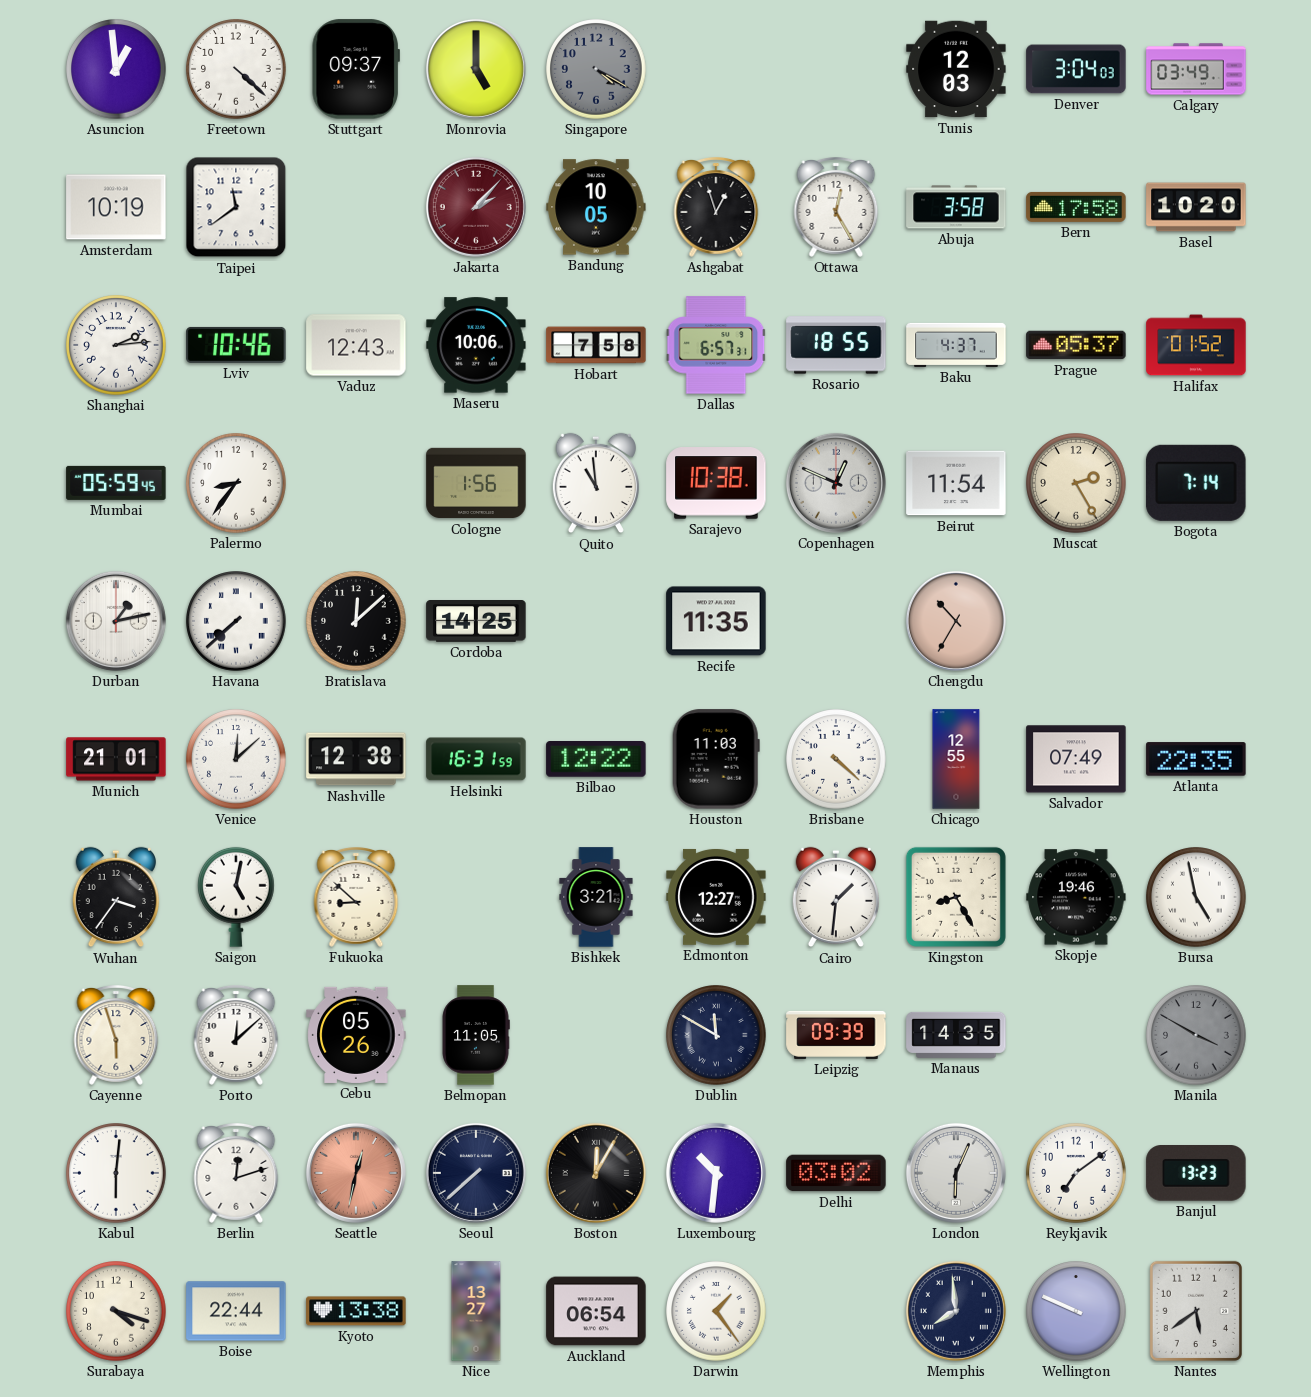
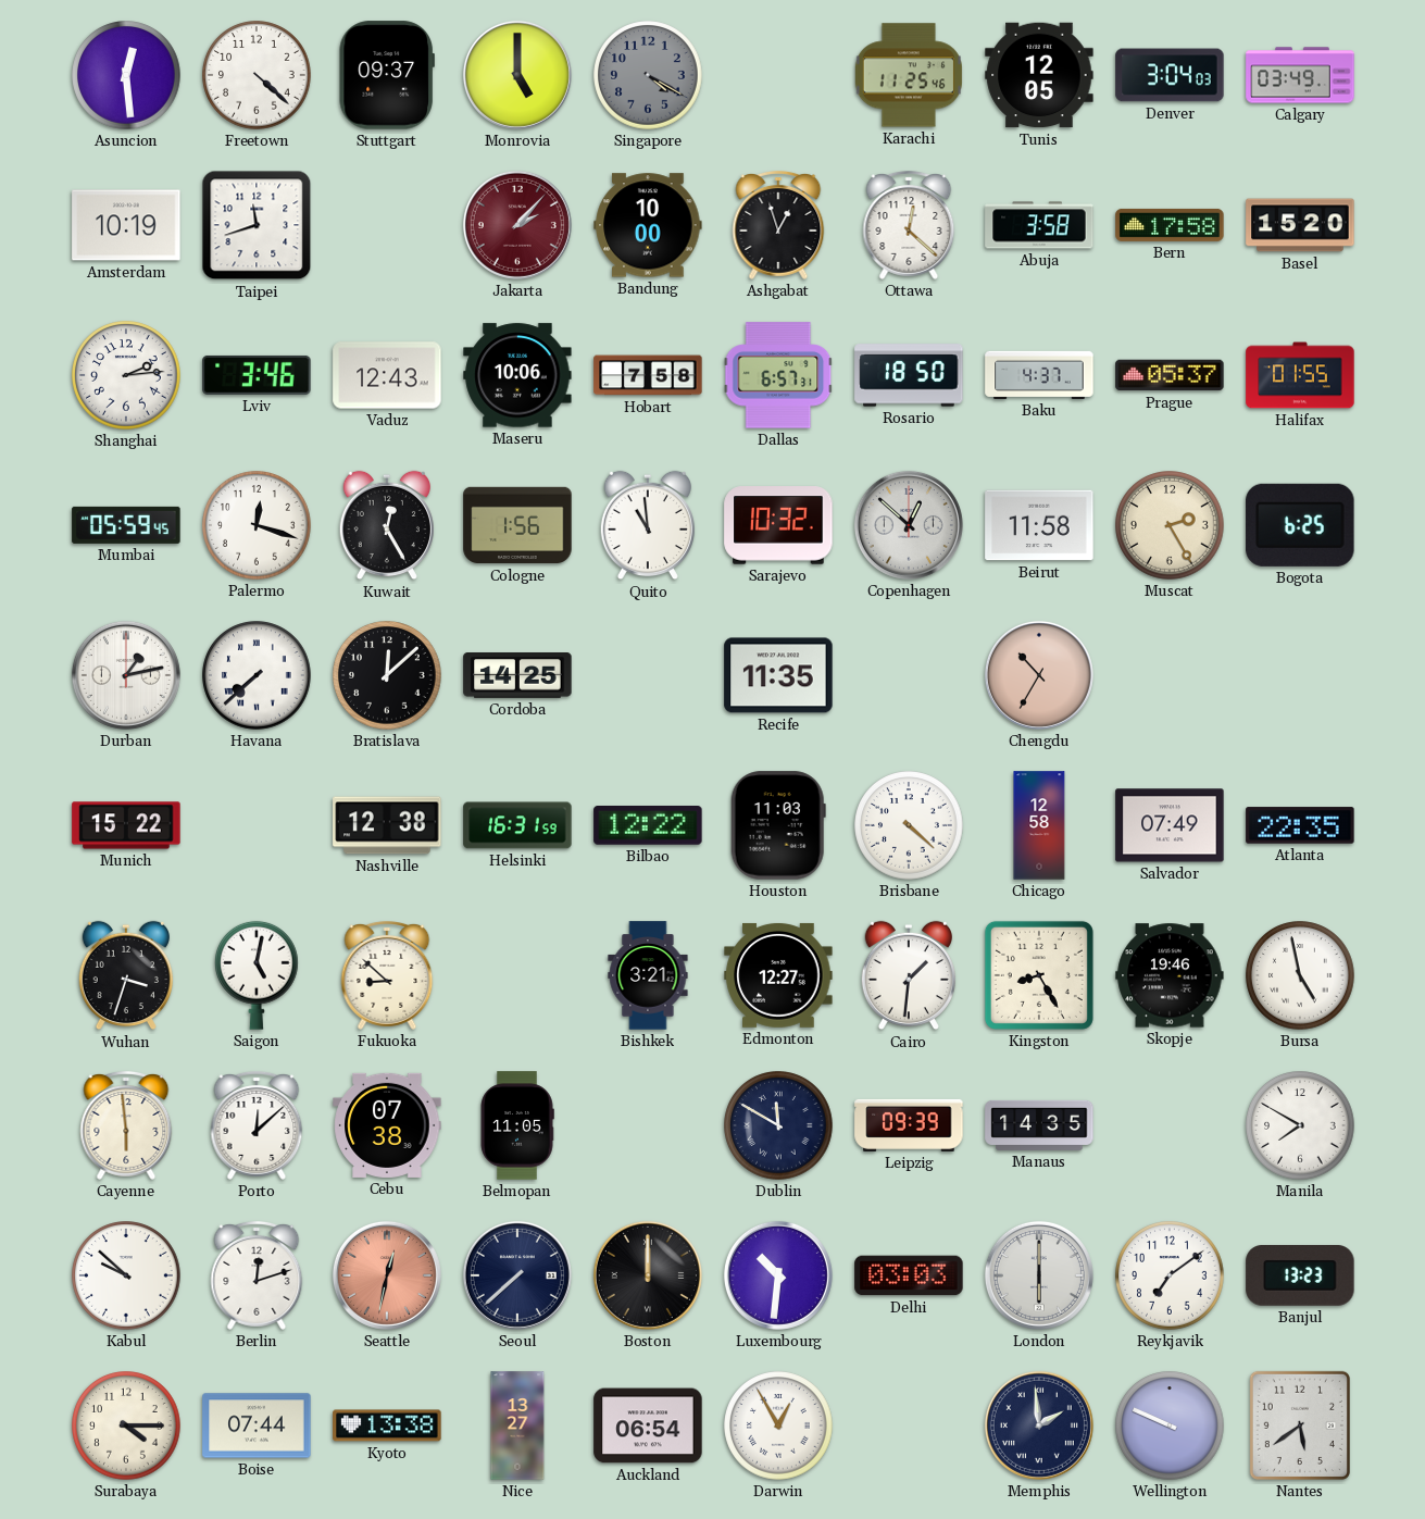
Asuncion: 12:59 -> 12:29
Karachi: none -> 11:25
Tunis: 12:03 -> 12:05
Taipei: 11:39 -> 11:42
Bandung: 10:05 -> 10:00
Ottawa: 12:25 -> 12:22
Basel: 10:20 -> 15:20
Lviv: 10:46 -> 3:46
Rosario: 18:55 -> 18:50
Halifax: 01:52 -> 01:55
Palermo: 8:36 -> 12:18
Kuwait: none -> 12:25
Sarajevo: 10:38 -> 10:32
Copenhagen: 12:49 -> 12:52
Beirut: 11:54 -> 11:58
Bogota: 7:14 -> 6:25
Munich: 21:01 -> 15:22
Venice: 12:08 -> none
Chicago: 12:55 -> 12:58
Wuhan: 3:36 -> 3:33
Cayenne: 5:57 -> 5:59
Cebu: 05:26 -> 07:38
Manila: 3:50 -> 7:50
Manila dial: grey -> white
Kabul: 6:01 -> 9:52
Boston: 12:05 -> 12:00
Delhi: 03:02 -> 03:03
London: 6:04 -> 6:00
Surabaya: 4:18 -> 4:15
Boise: 22:44 -> 07:44
Darwin: 1:24 -> 12:55
Memphis: 7:59 -> 1:59
